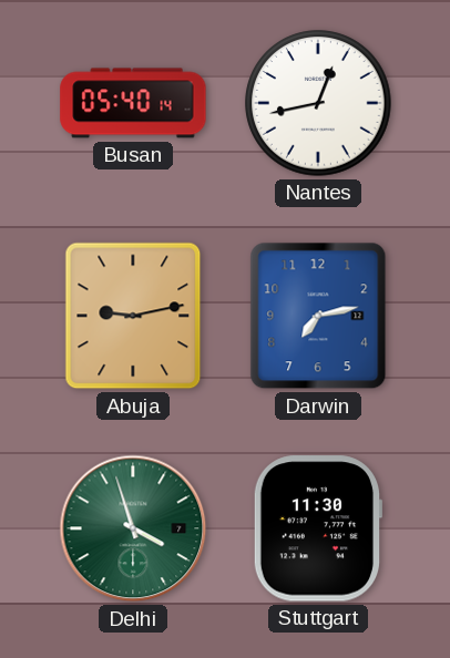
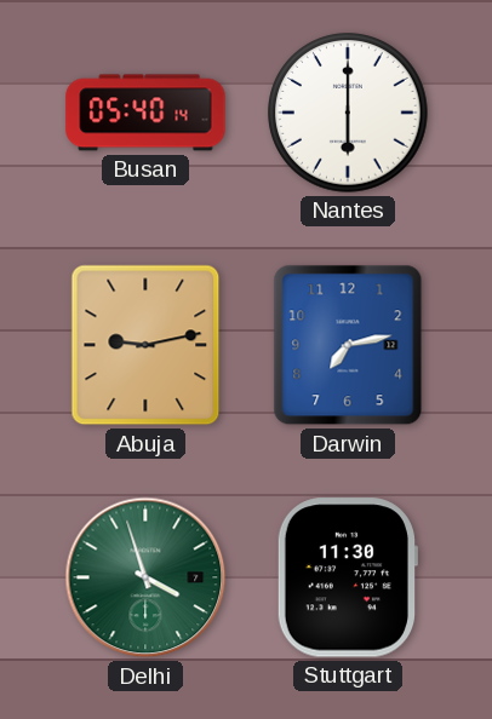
Nantes: 12:43 -> 6:00
